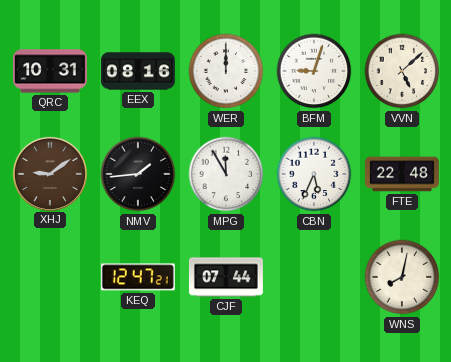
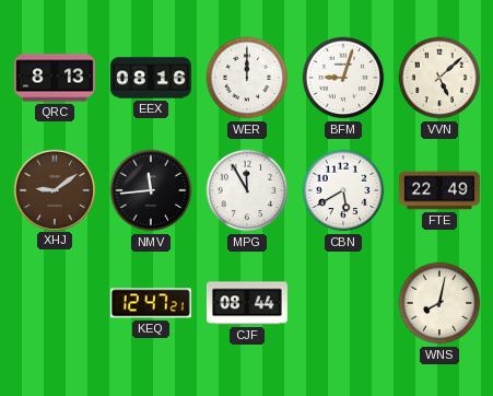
QRC: 10:31 -> 8:13
NMV: 1:44 -> 11:44
CBN: 5:34 -> 5:40
FTE: 22:48 -> 22:49
CJF: 07:44 -> 08:44
